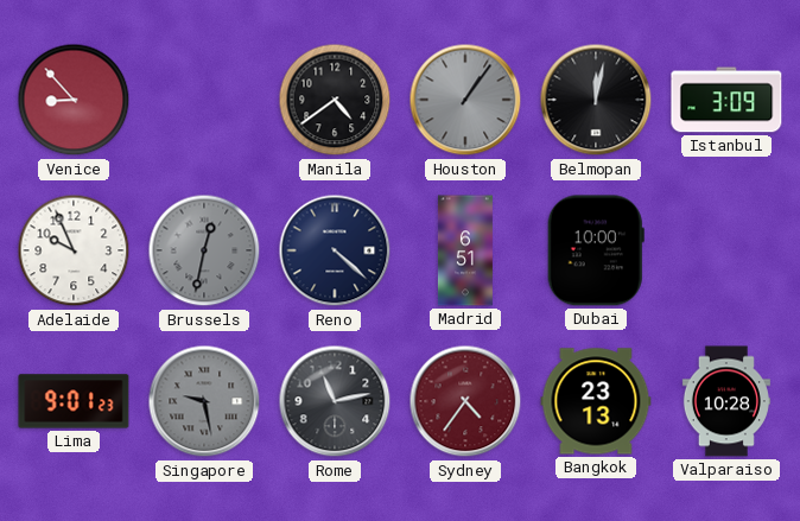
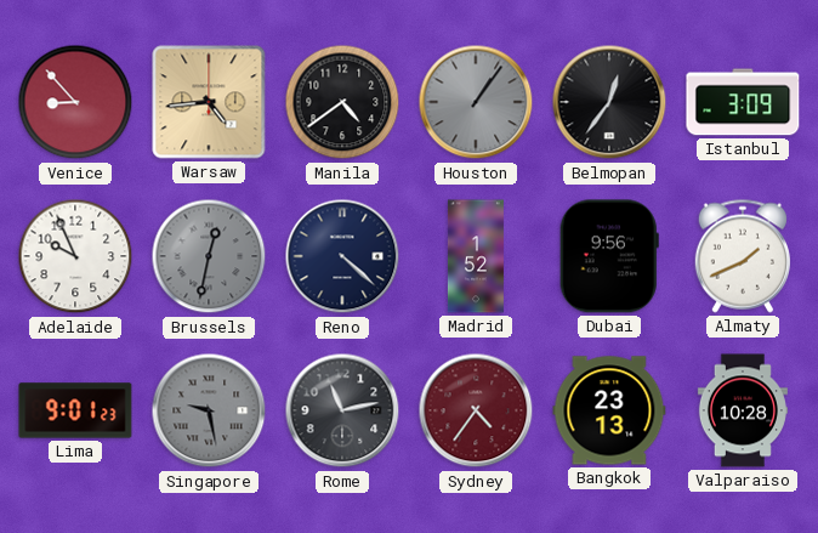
Warsaw: none -> 4:44
Belmopan: 12:02 -> 12:36
Madrid: 6:51 -> 1:52
Dubai: 10:00 -> 9:56
Almaty: none -> 1:41
